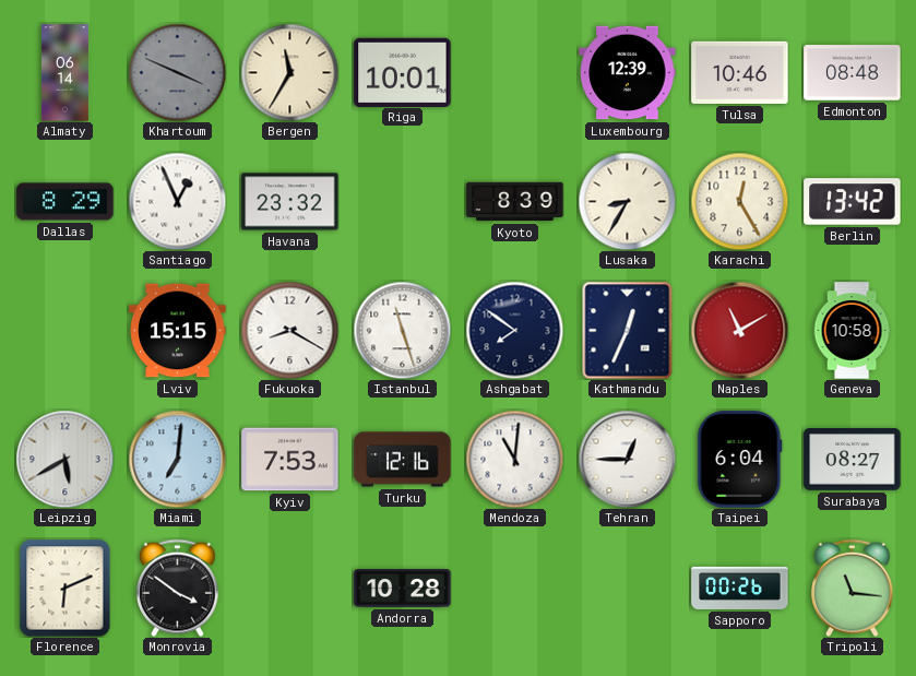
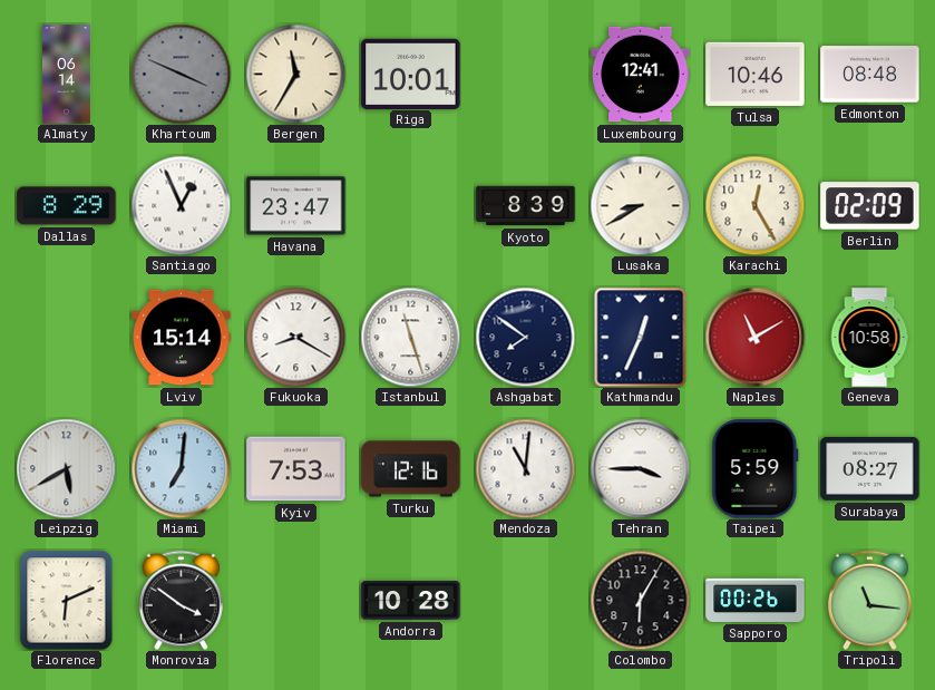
Luxembourg: 12:39 -> 12:41
Havana: 23:32 -> 23:47
Lusaka: 8:35 -> 8:40
Berlin: 13:42 -> 02:09
Lviv: 15:15 -> 15:14
Tehran: 12:45 -> 3:45
Taipei: 6:04 -> 5:59
Colombo: none -> 6:05
